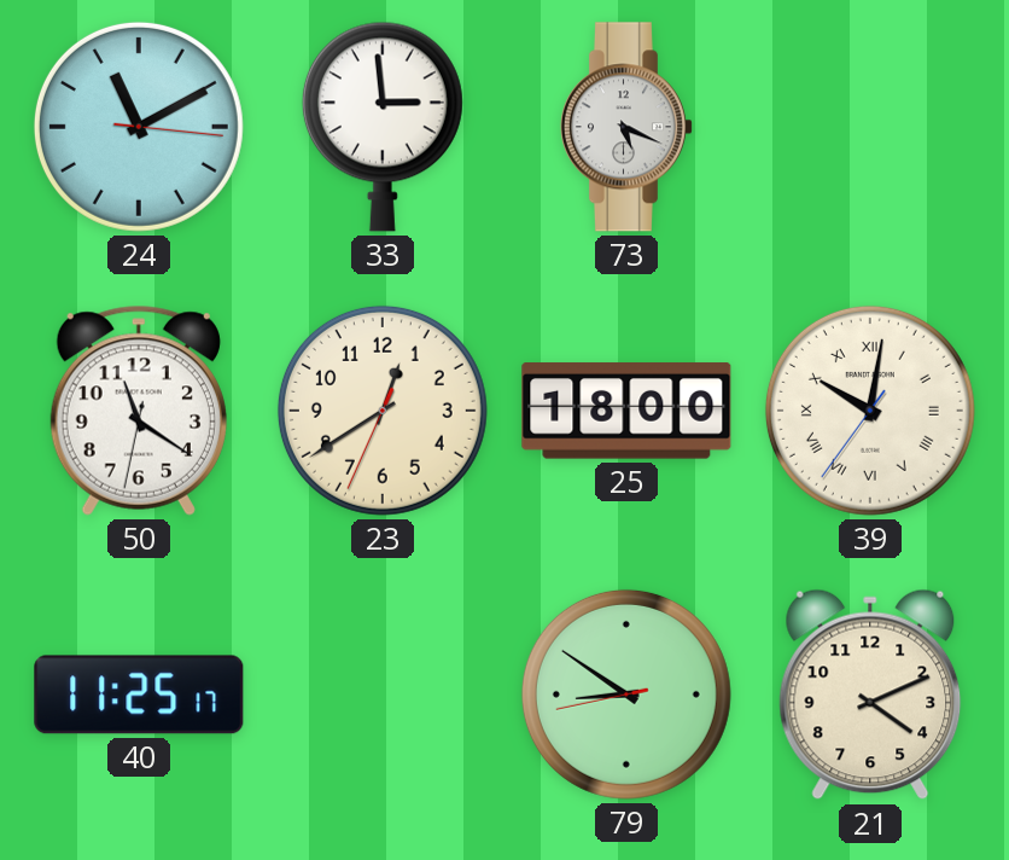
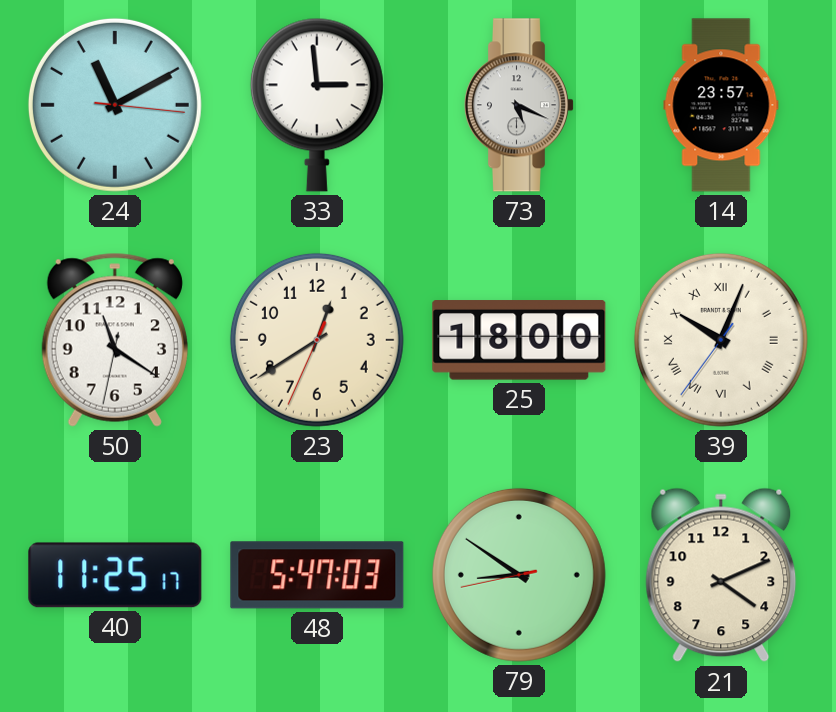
14: none -> 23:57
39: 10:01 -> 10:03
48: none -> 5:47
